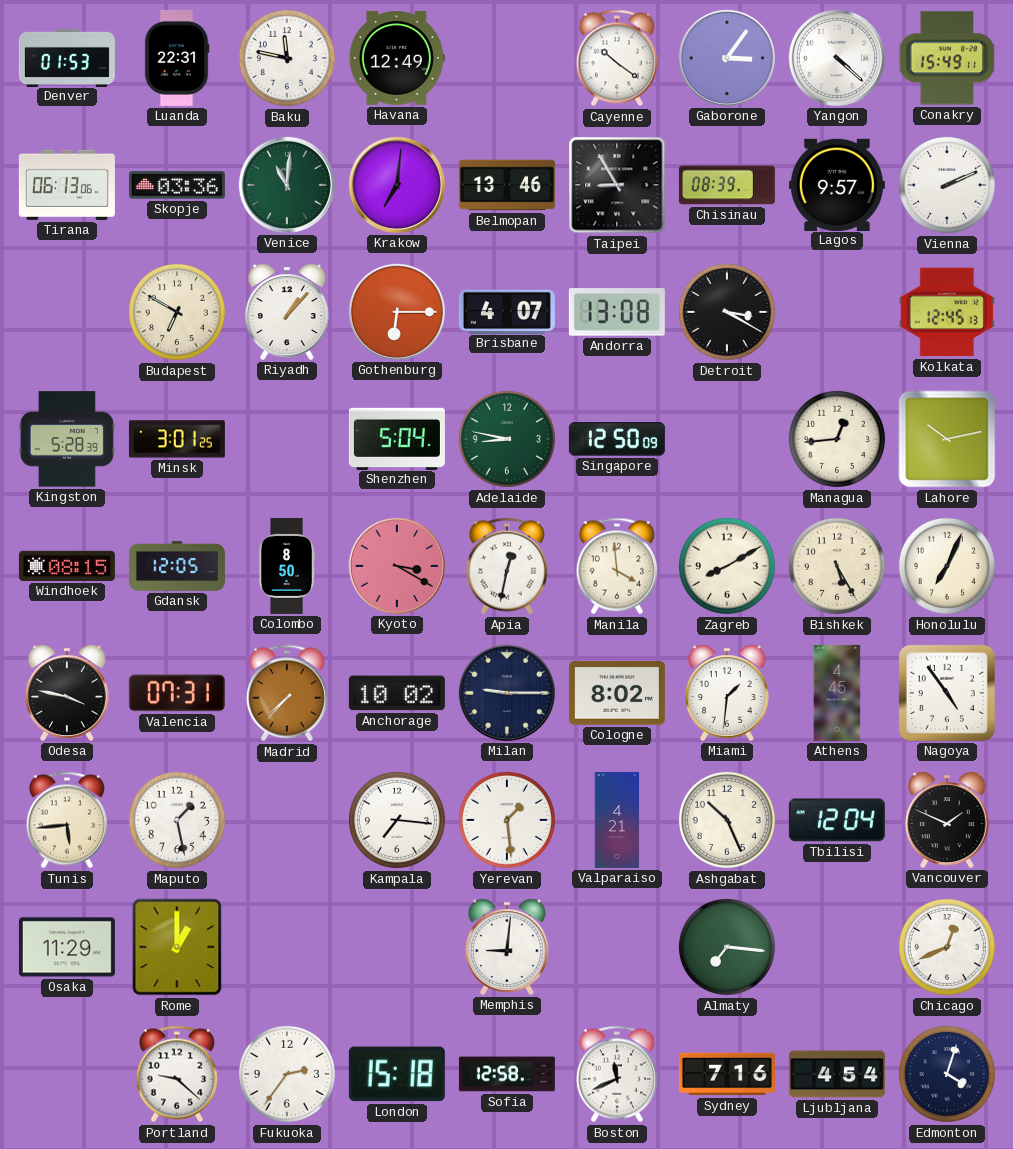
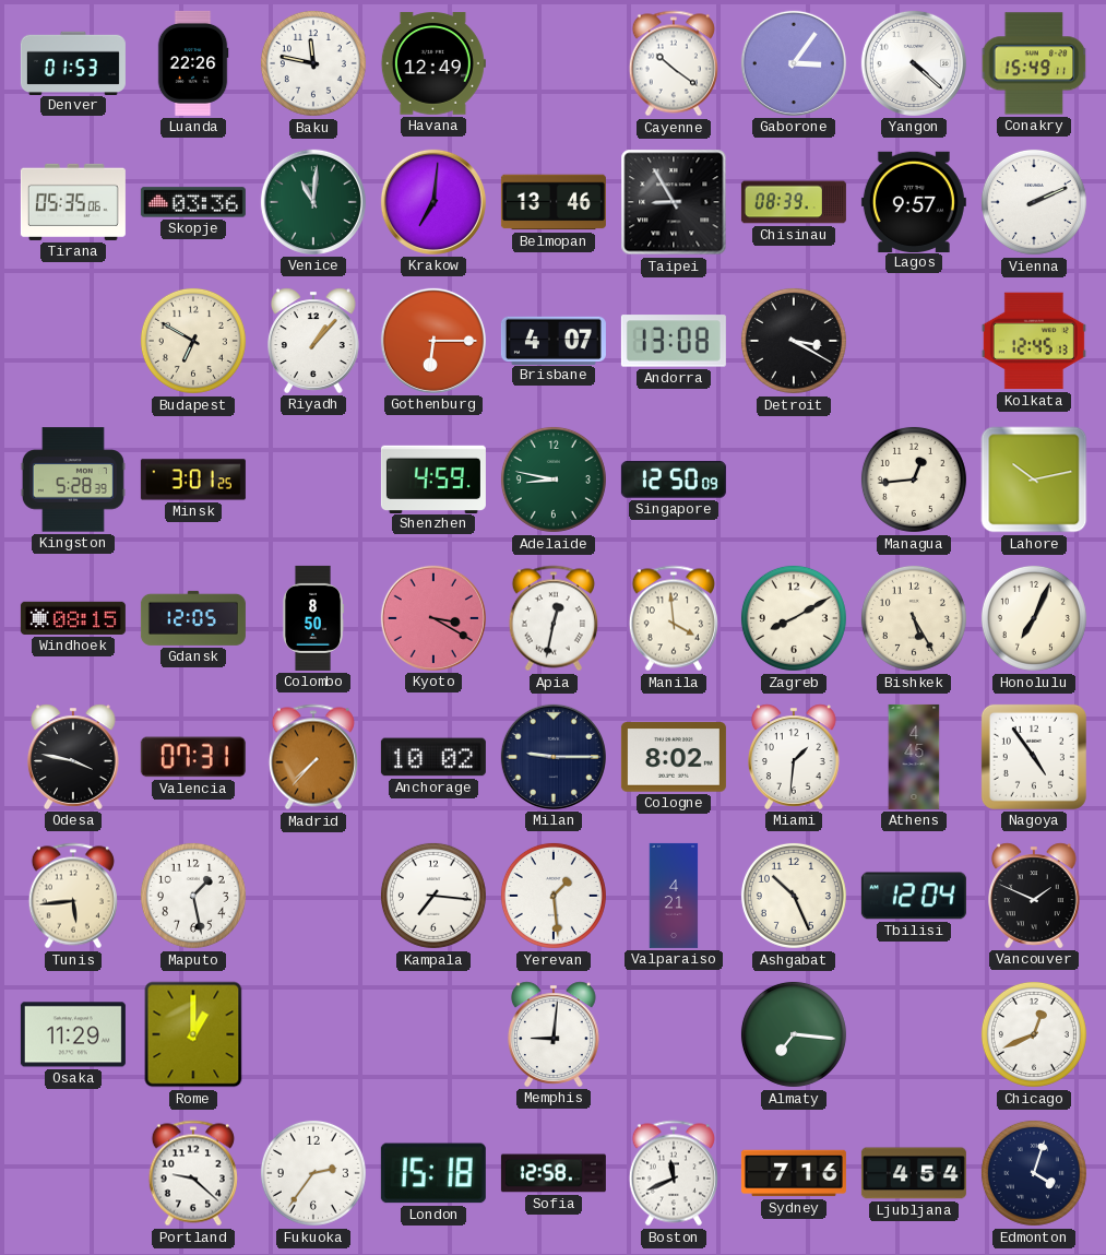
Luanda: 22:31 -> 22:26
Tirana: 06:13 -> 05:35
Shenzhen: 5:04 -> 4:59
